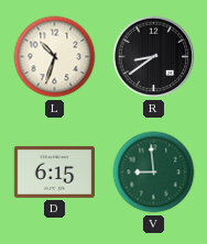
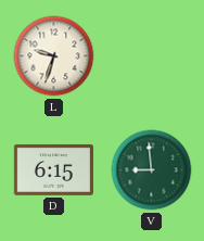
L: 10:33 -> 9:33
R: 8:39 -> none
